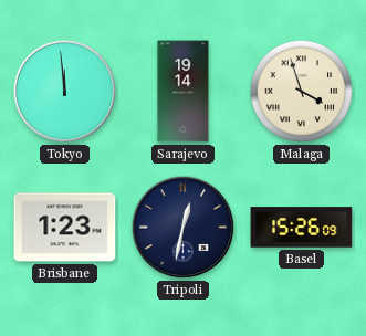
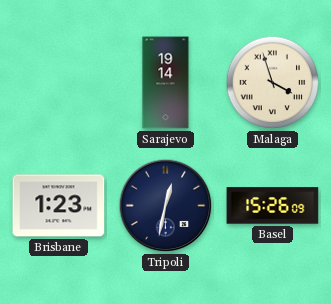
Tokyo: 11:59 -> none
